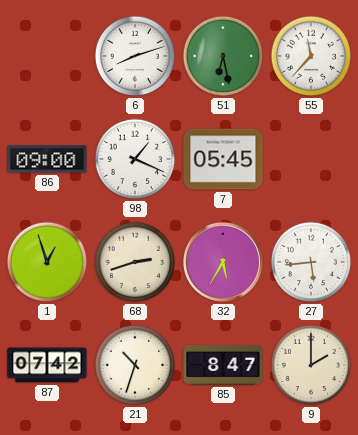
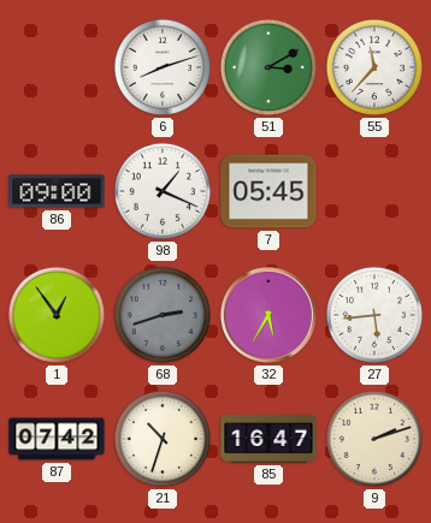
51: 6:28 -> 3:10
1: 12:57 -> 12:54
68 dial: cream -> grey
85: 8:47 -> 16:47
9: 2:00 -> 2:12
